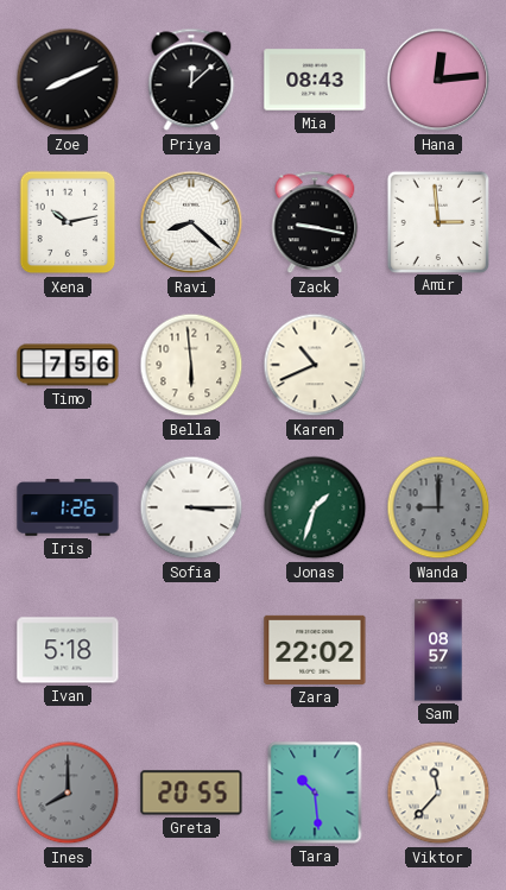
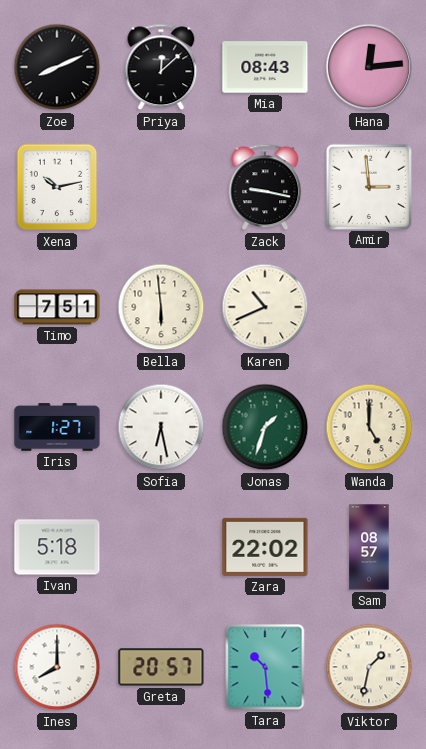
Ravi: 8:22 -> none
Timo: 7:56 -> 7:51
Iris: 1:26 -> 1:27
Sofia: 3:15 -> 6:28
Wanda: 9:00 -> 5:00
Wanda dial: grey -> cream
Ines dial: grey -> white
Greta: 20:55 -> 20:57
Viktor: 11:37 -> 1:32
